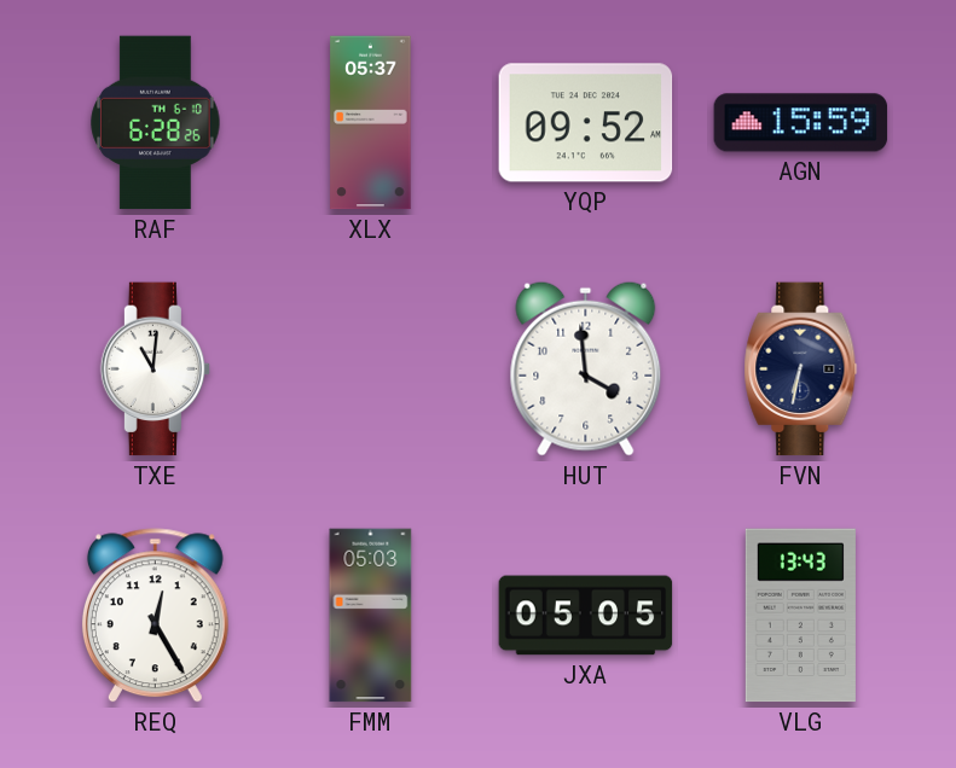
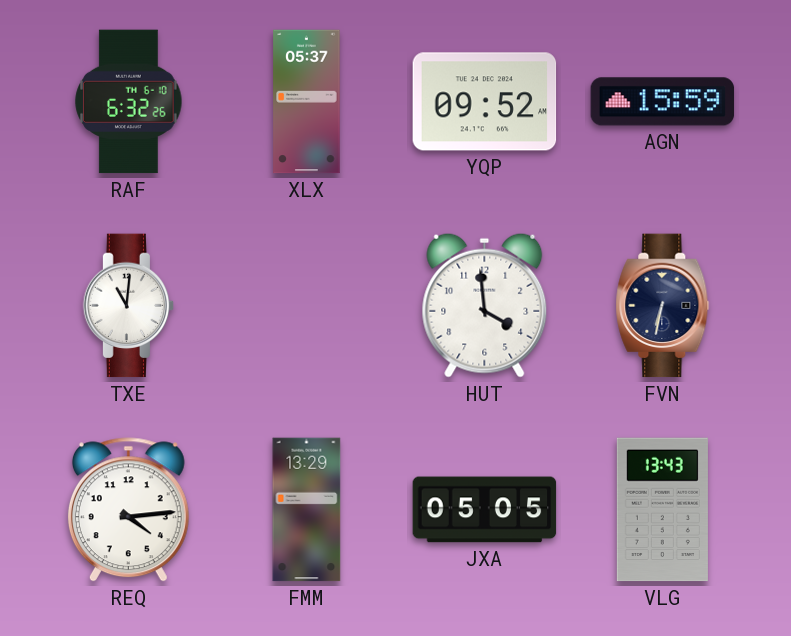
RAF: 6:28 -> 6:32
REQ: 12:25 -> 4:14
FMM: 05:03 -> 13:29
